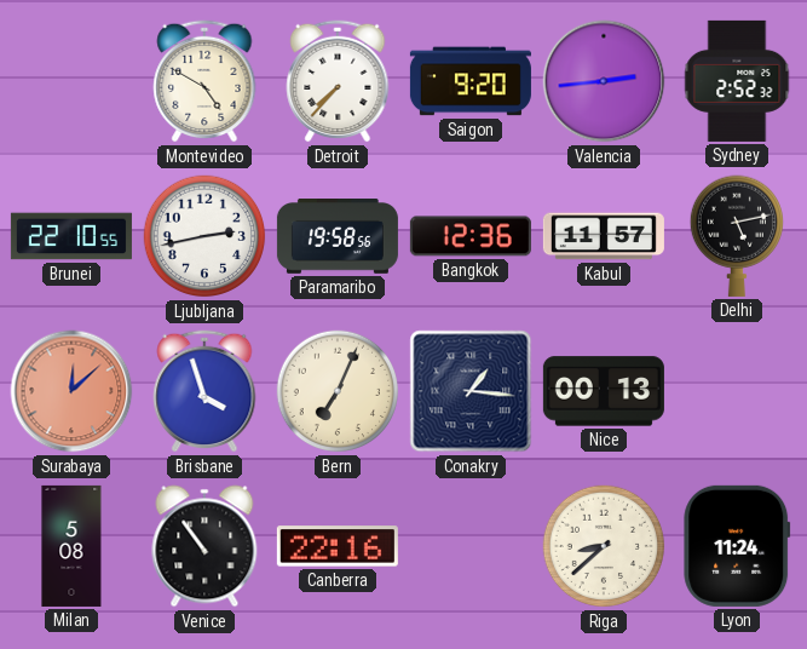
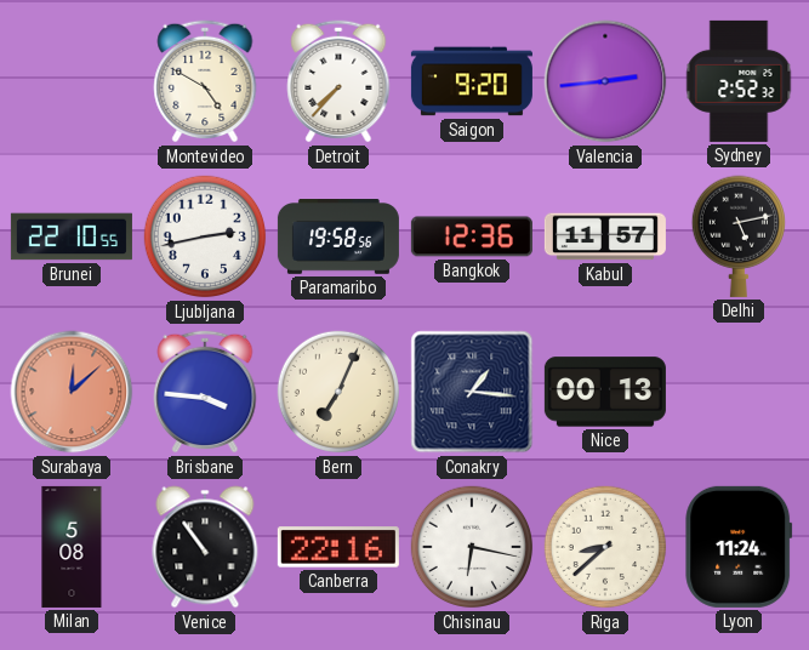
Brisbane: 3:57 -> 3:46
Chisinau: none -> 6:17
